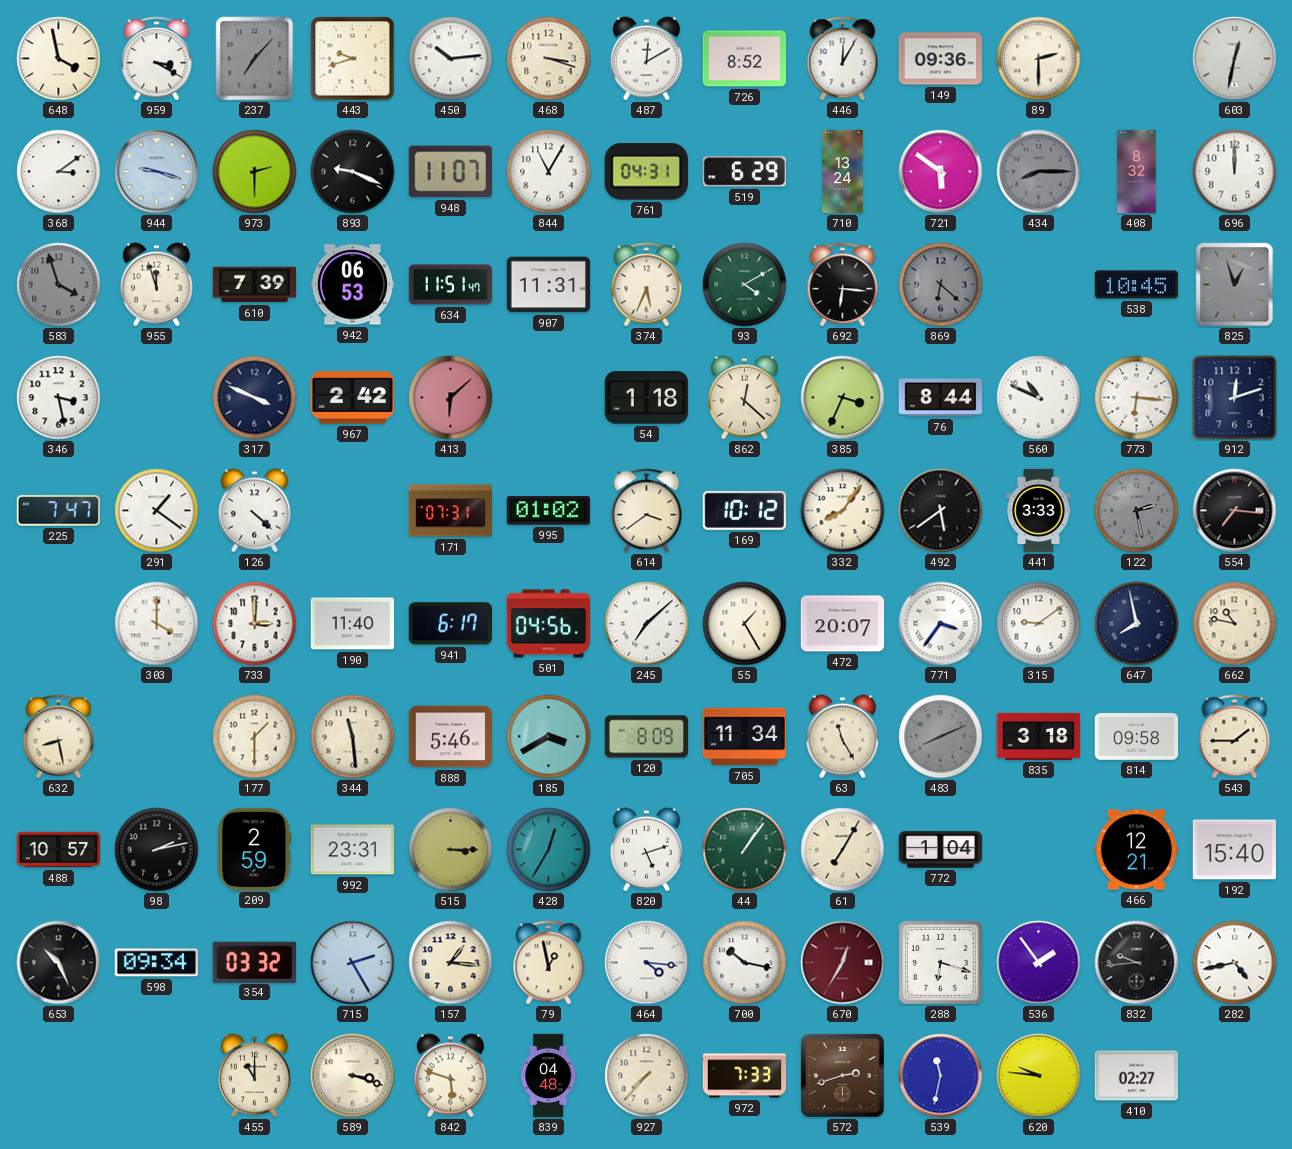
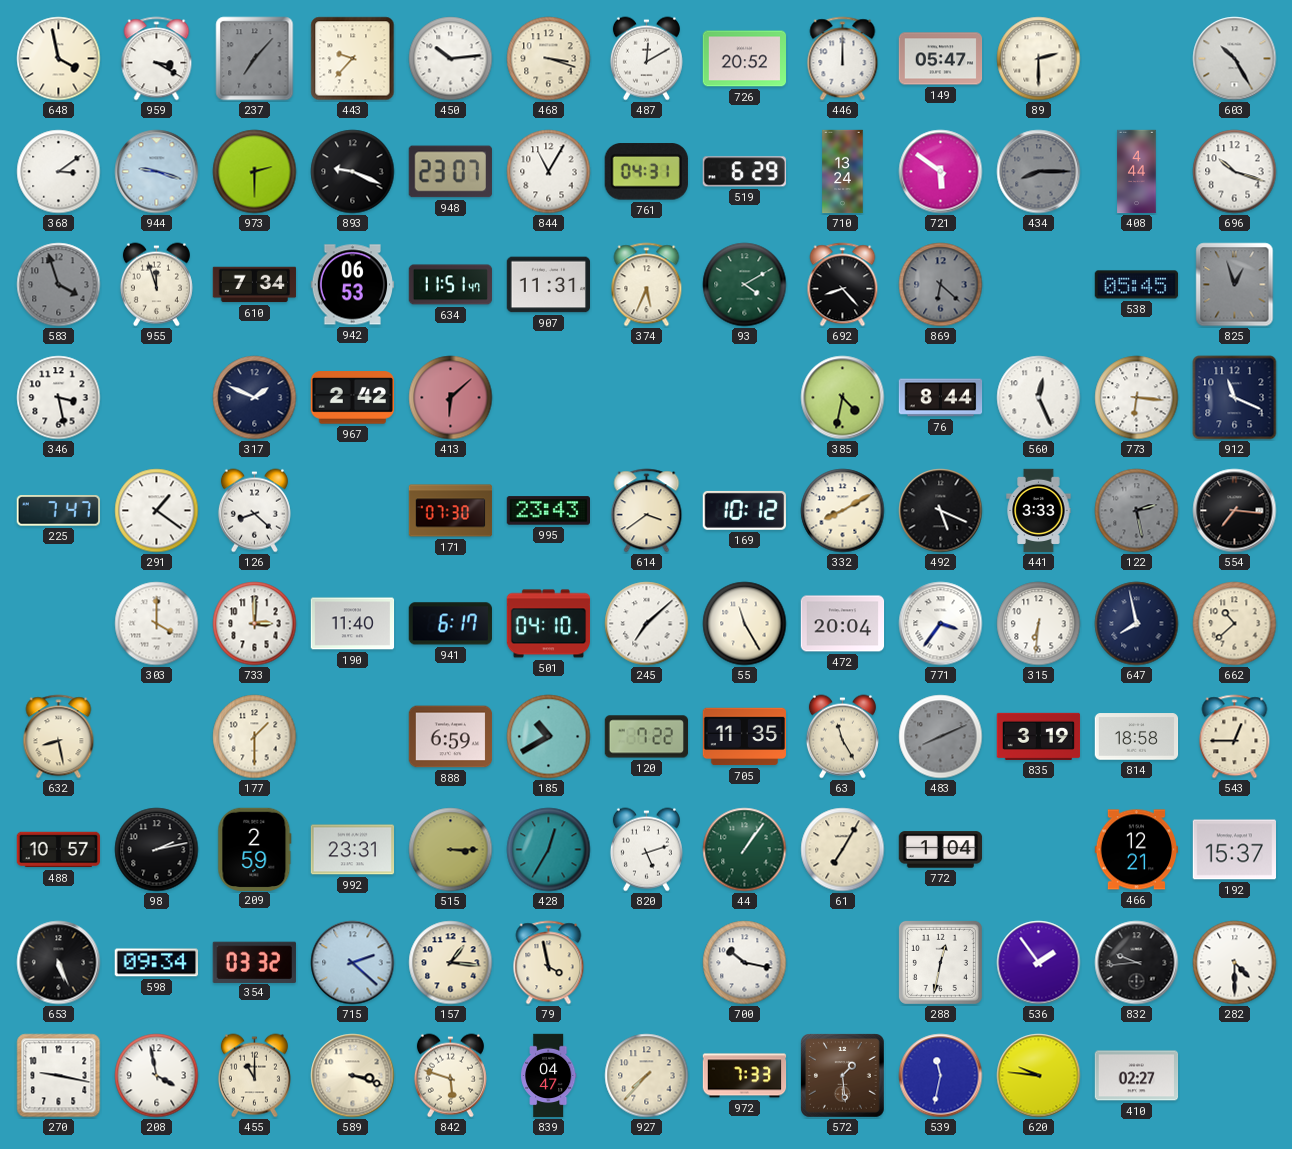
443: 9:42 -> 9:37
726: 8:52 -> 20:52
446: 12:05 -> 12:00
149: 09:36 -> 05:47
603: 12:32 -> 10:25
948: 11:07 -> 23:07
408: 8:32 -> 4:44
696: 12:00 -> 10:18
610: 7:39 -> 7:34
692: 6:16 -> 8:23
538: 10:45 -> 05:45
317: 3:49 -> 1:49
54: 1:18 -> none
862: 12:22 -> none
385: 3:34 -> 4:32
560: 10:49 -> 12:26
912: 12:12 -> 11:19
126: 4:22 -> 8:22
171: 07:31 -> 07:30
995: 01:02 -> 23:43
332: 8:06 -> 8:10
492: 5:39 -> 5:19
501: 04:56 -> 04:10
55: 1:25 -> 11:25
472: 20:07 -> 20:04
315: 9:09 -> 6:31
662: 10:47 -> 10:38
344: 11:29 -> none
888: 5:46 -> 6:59
185: 3:40 -> 10:40
120: 8:09 -> 7:22
705: 11:34 -> 11:35
835: 3:18 -> 3:19
814: 09:58 -> 18:58
543: 1:45 -> 12:45
192: 15:40 -> 15:37
653: 10:26 -> 5:26
715: 2:25 -> 2:22
79: 12:58 -> 3:58
464: 4:16 -> none
670: 12:35 -> none
288: 6:18 -> 12:32
282: 4:43 -> 4:30
270: none -> 9:17
208: none -> 3:58
839: 04:48 -> 04:47
572: 2:42 -> 1:29
